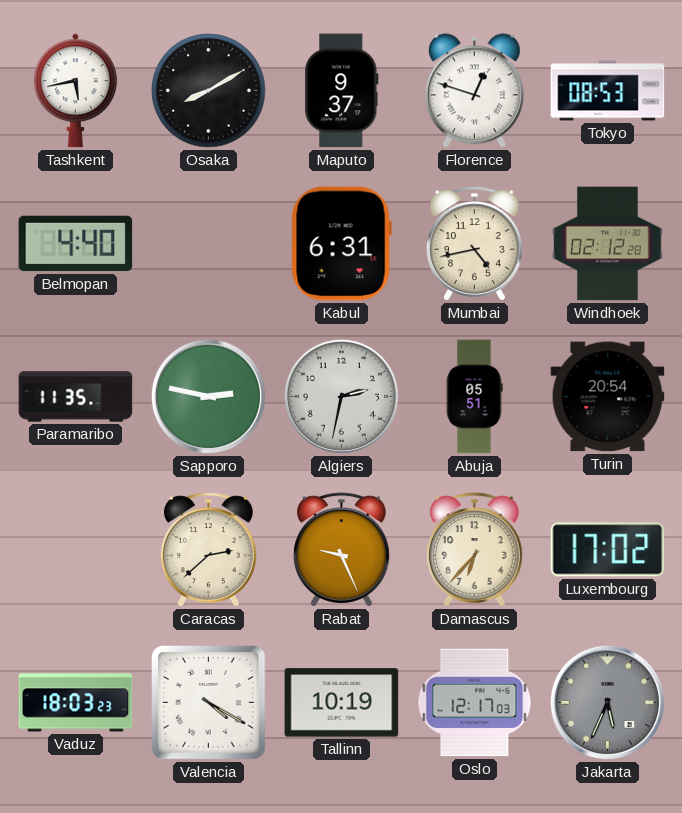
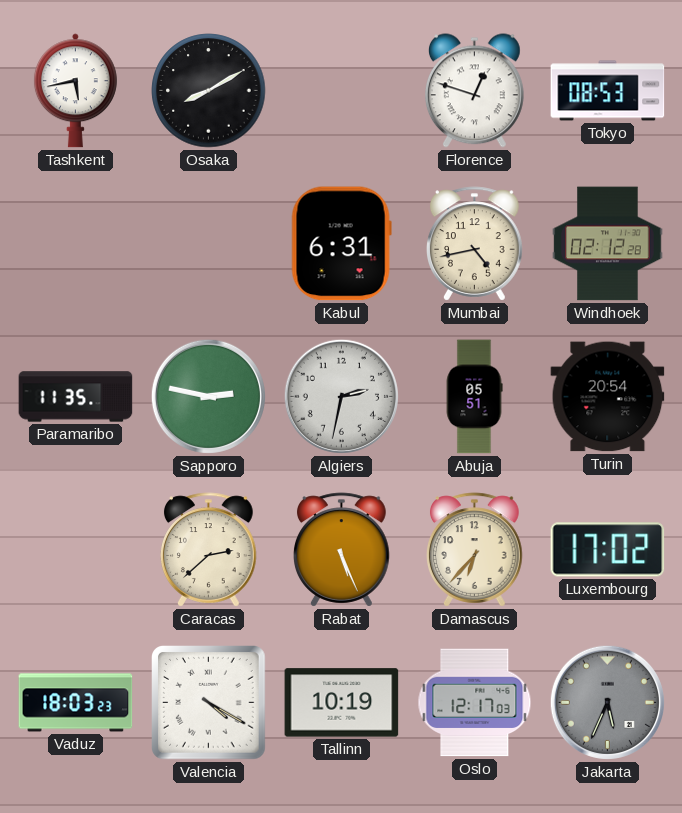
Maputo: 9:37 -> none
Belmopan: 4:40 -> none
Rabat: 9:26 -> 5:26
